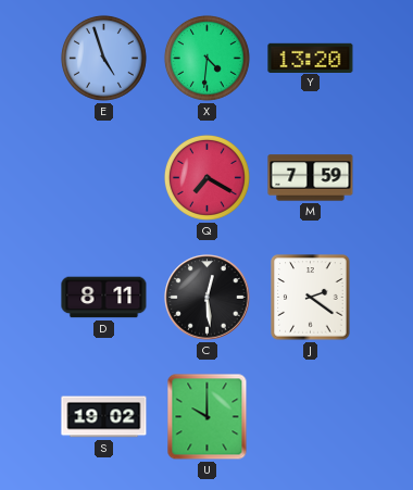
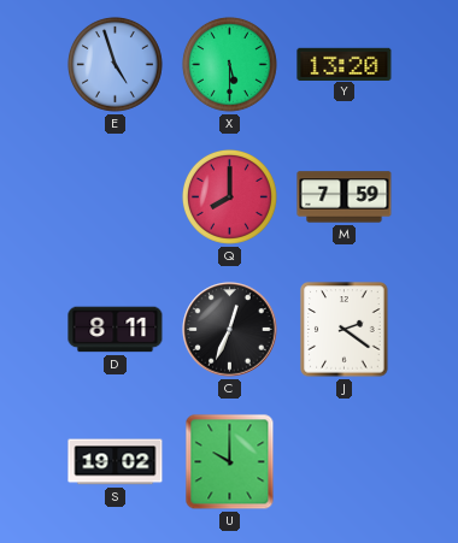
X: 4:31 -> 5:30
Q: 7:20 -> 8:00
C: 12:29 -> 12:34
